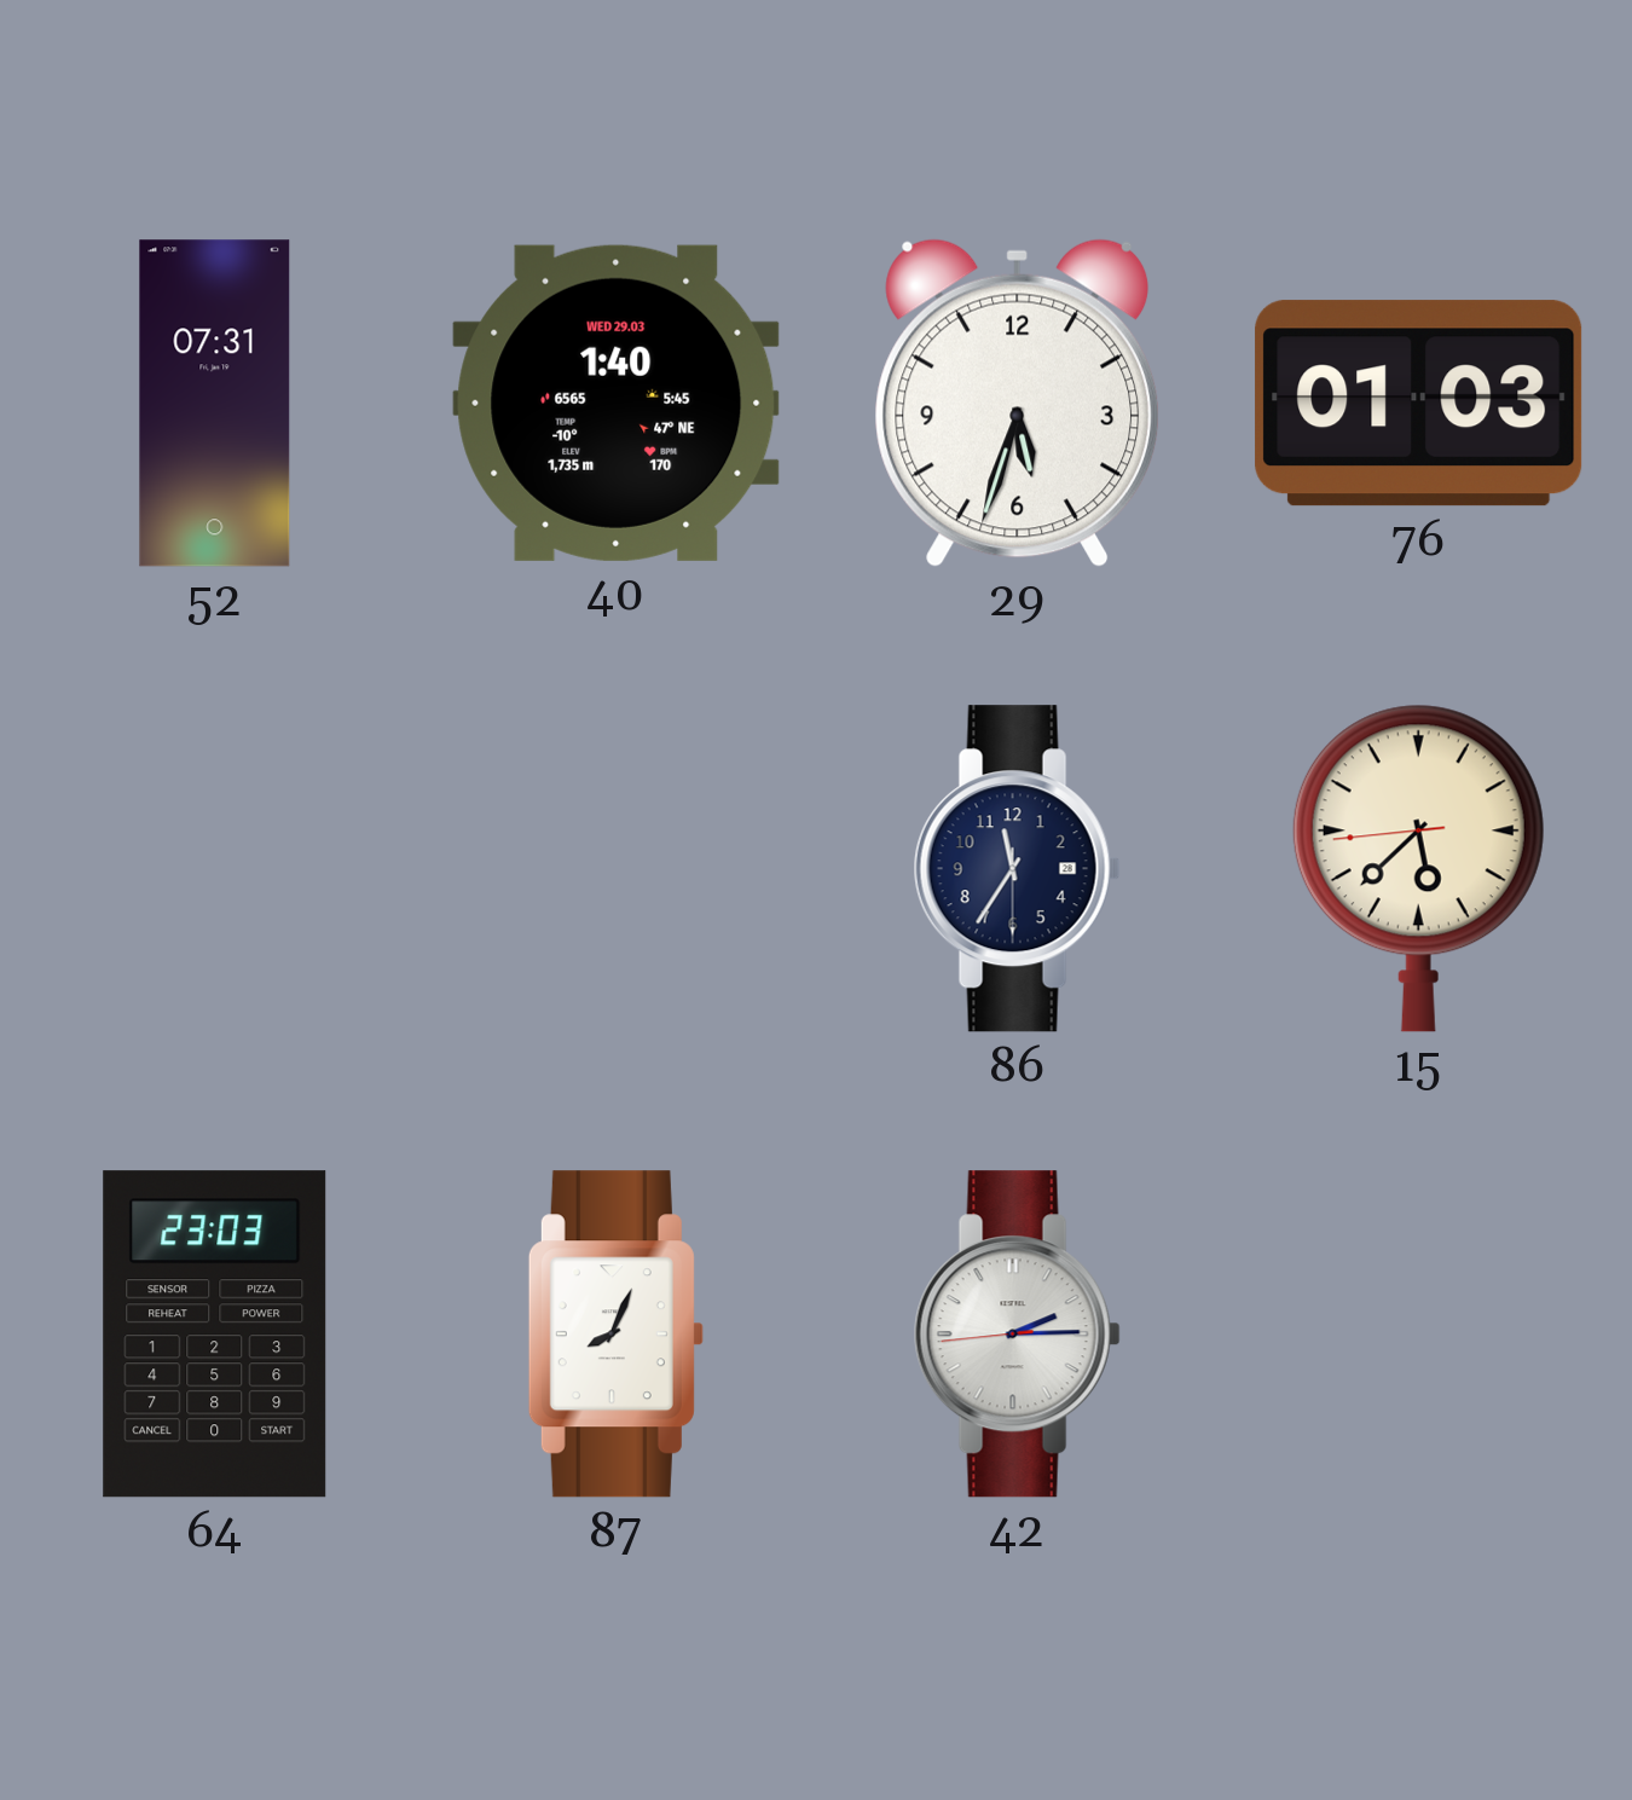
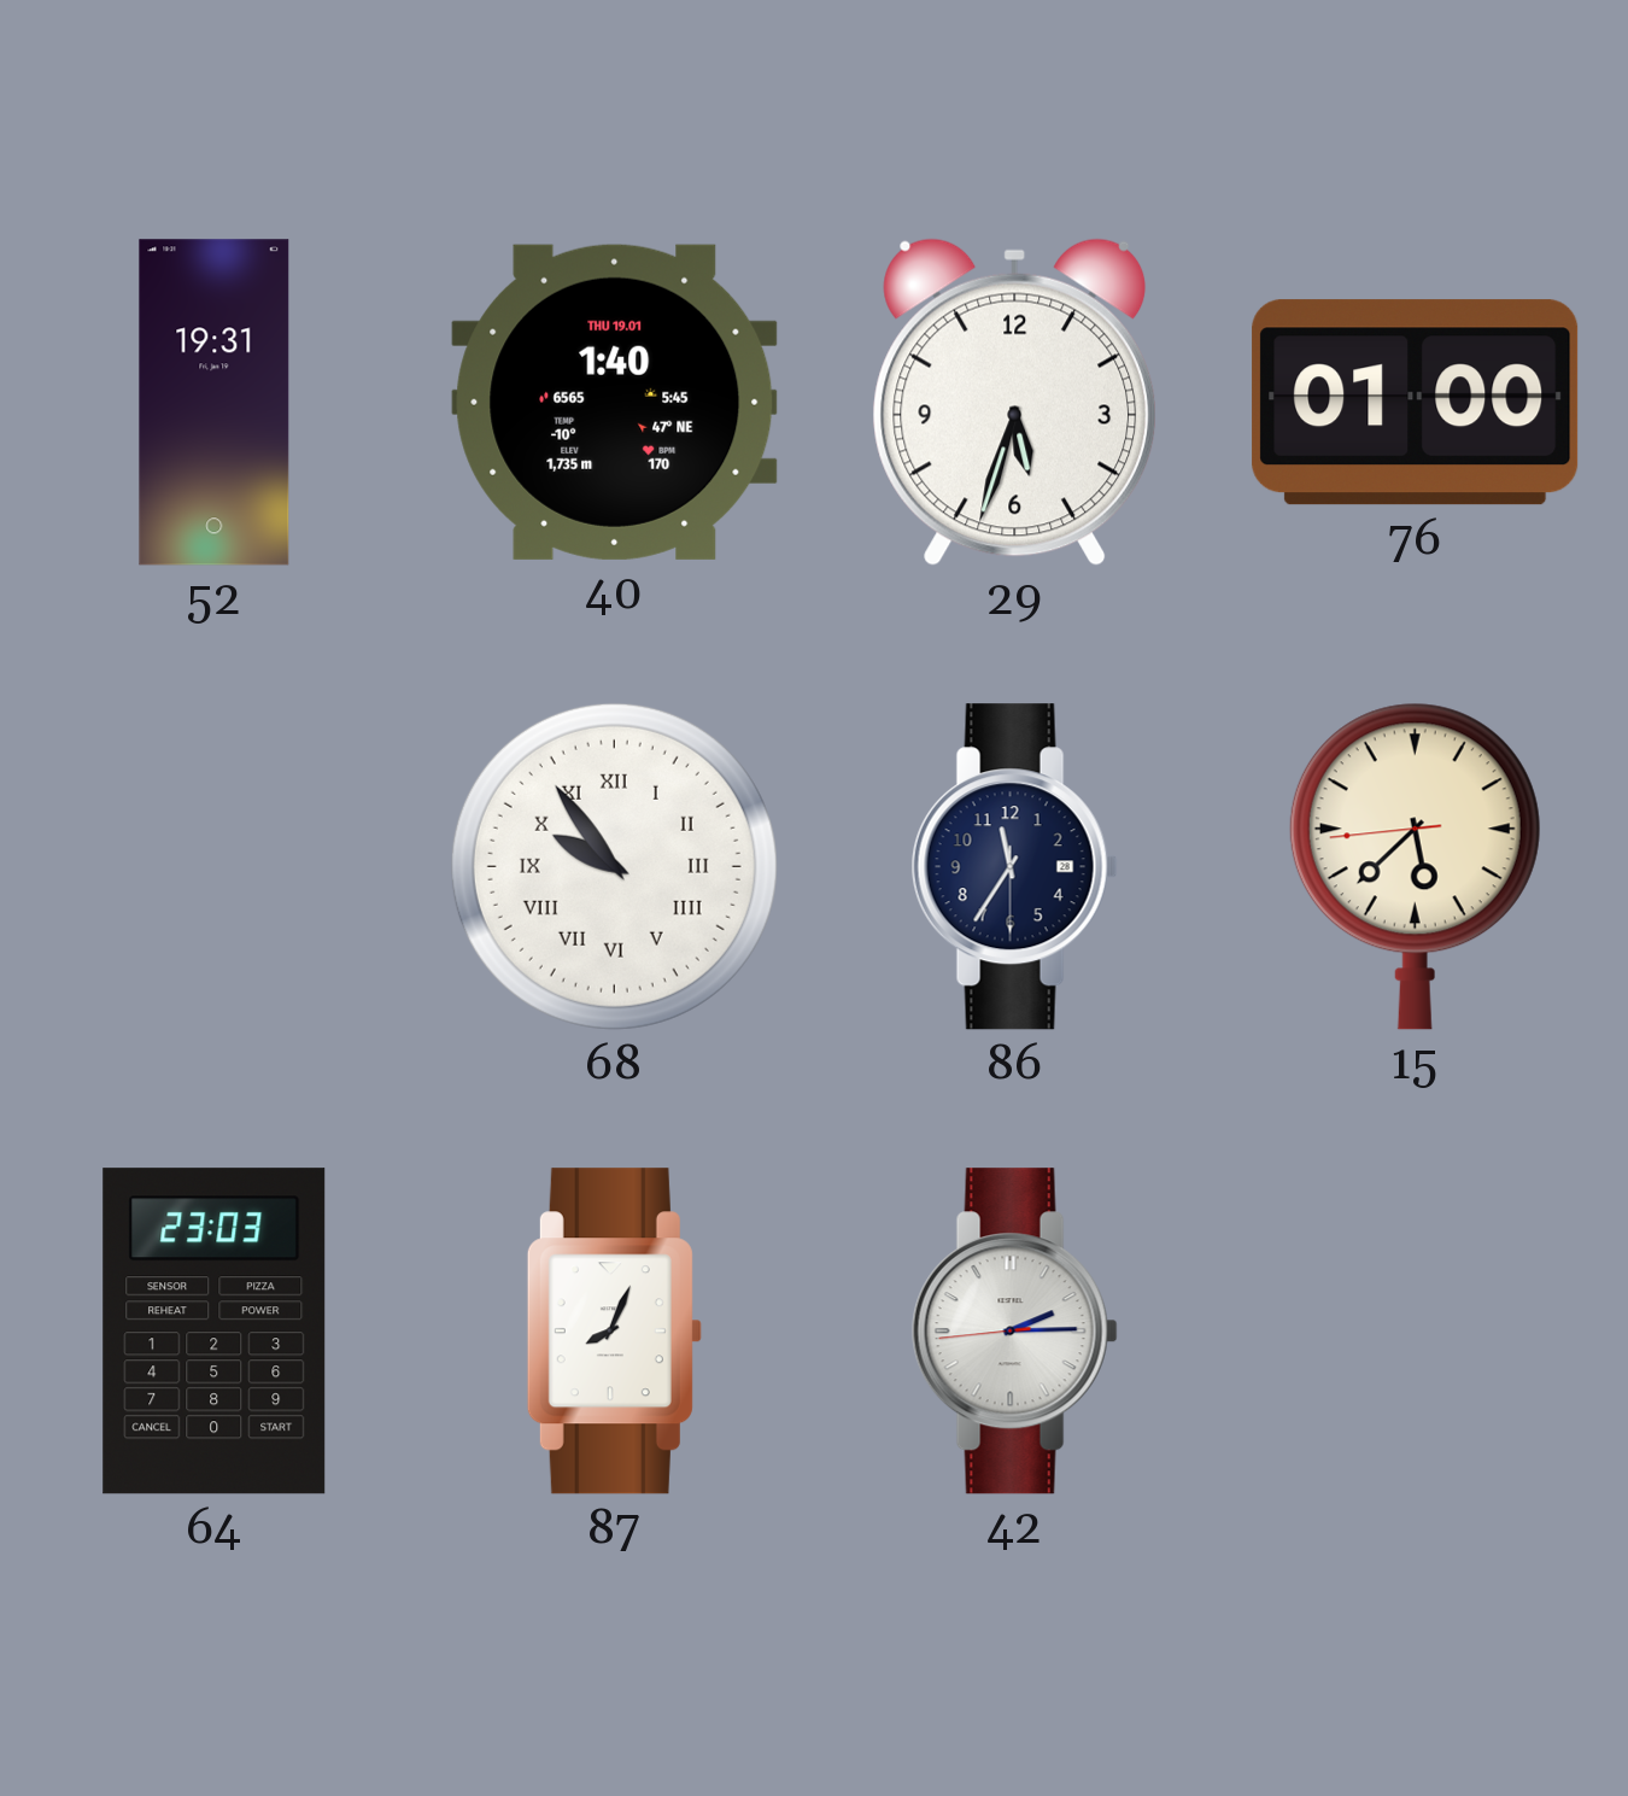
52: 07:31 -> 19:31
40 date: WED 29.03 -> THU 19.01
76: 01:03 -> 01:00
68: none -> 9:54
